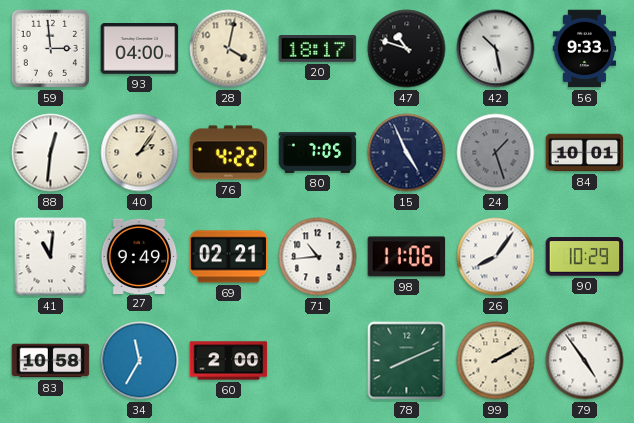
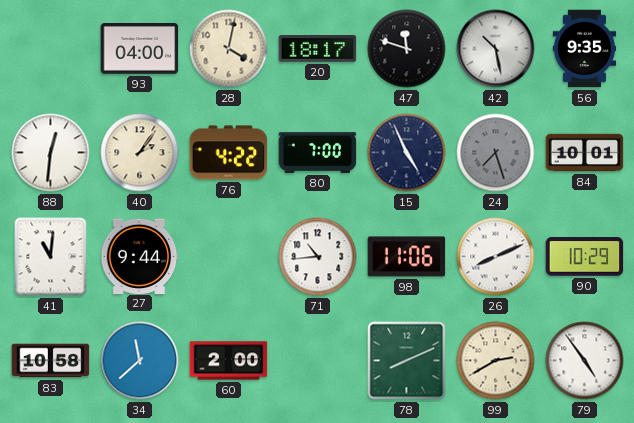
59: 2:59 -> none
47: 10:48 -> 11:48
56: 9:33 -> 9:35
80: 7:05 -> 7:00
24: 1:27 -> 7:27
27: 9:49 -> 9:44
69: 02:21 -> none
26: 8:06 -> 8:11
34: 11:35 -> 11:38
99: 2:10 -> 2:40
